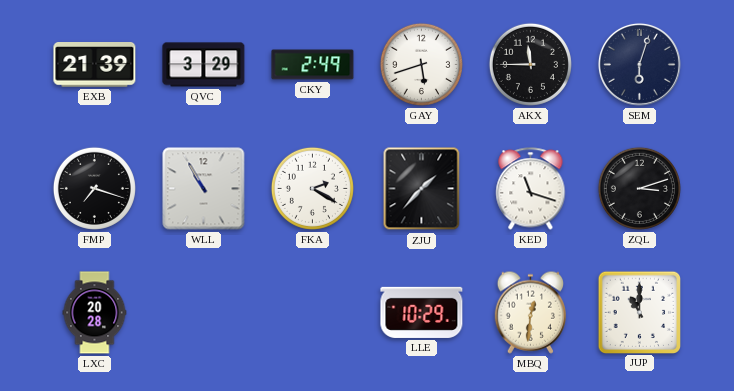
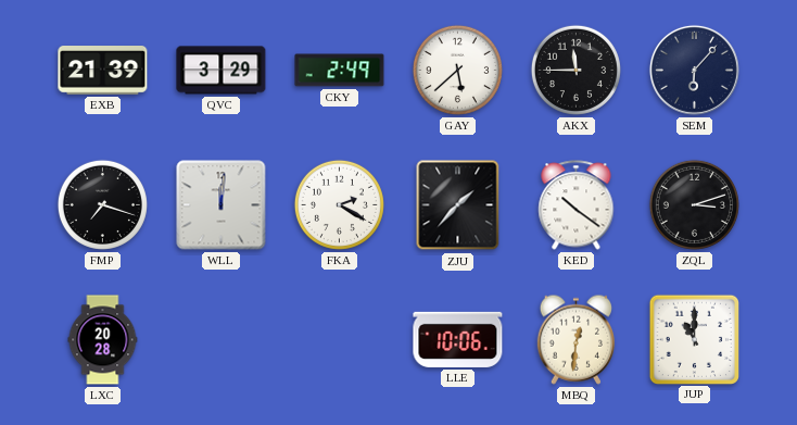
GAY: 5:42 -> 5:38
SEM: 6:03 -> 6:07
WLL: 10:55 -> 12:01
KED: 11:18 -> 10:21
LLE: 10:29 -> 10:06
